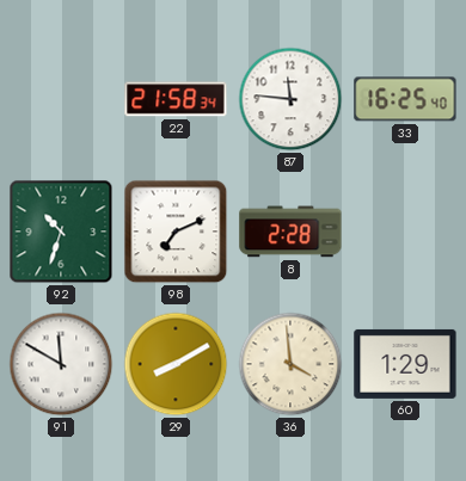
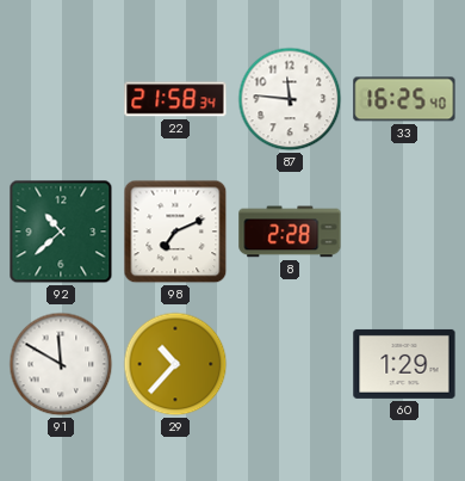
92: 10:33 -> 10:38
29: 8:10 -> 10:37
36: 3:59 -> none
